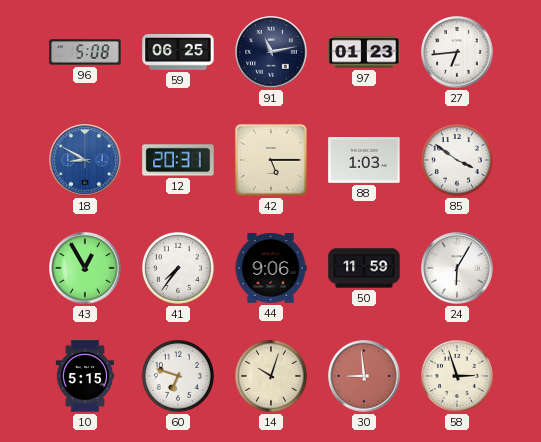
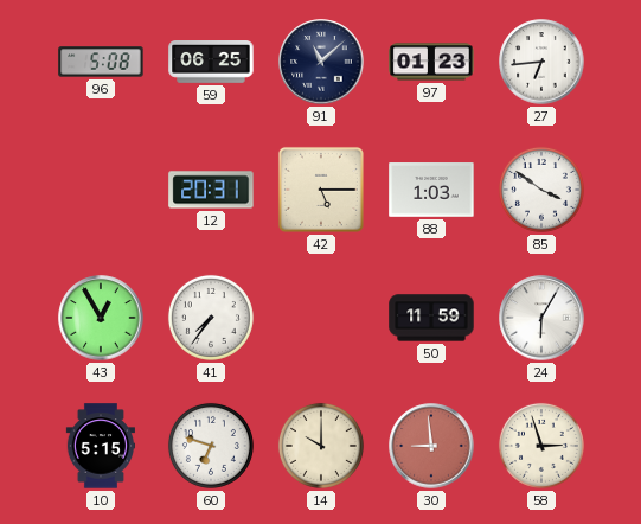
91: 11:13 -> 11:08
18: 8:50 -> none
44: 9:06 -> none
14: 10:03 -> 10:00
